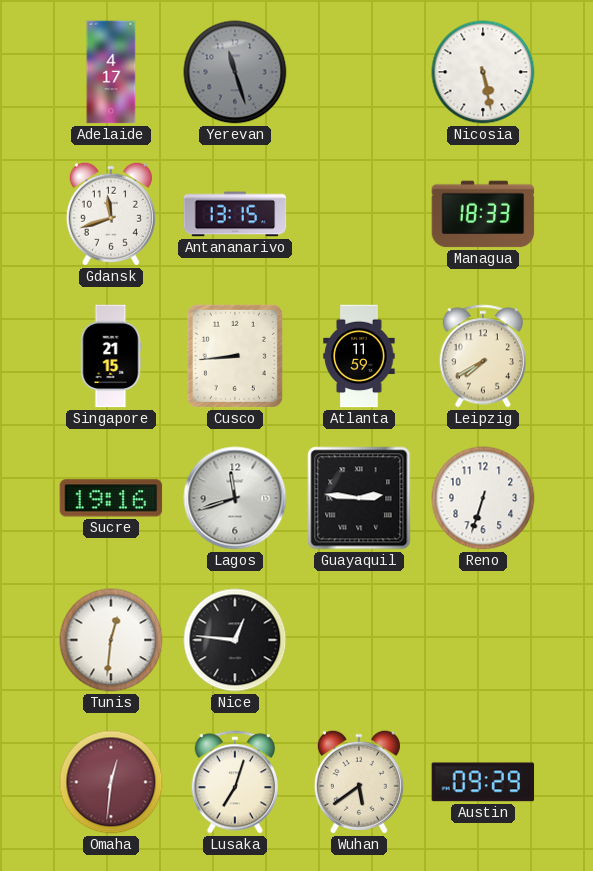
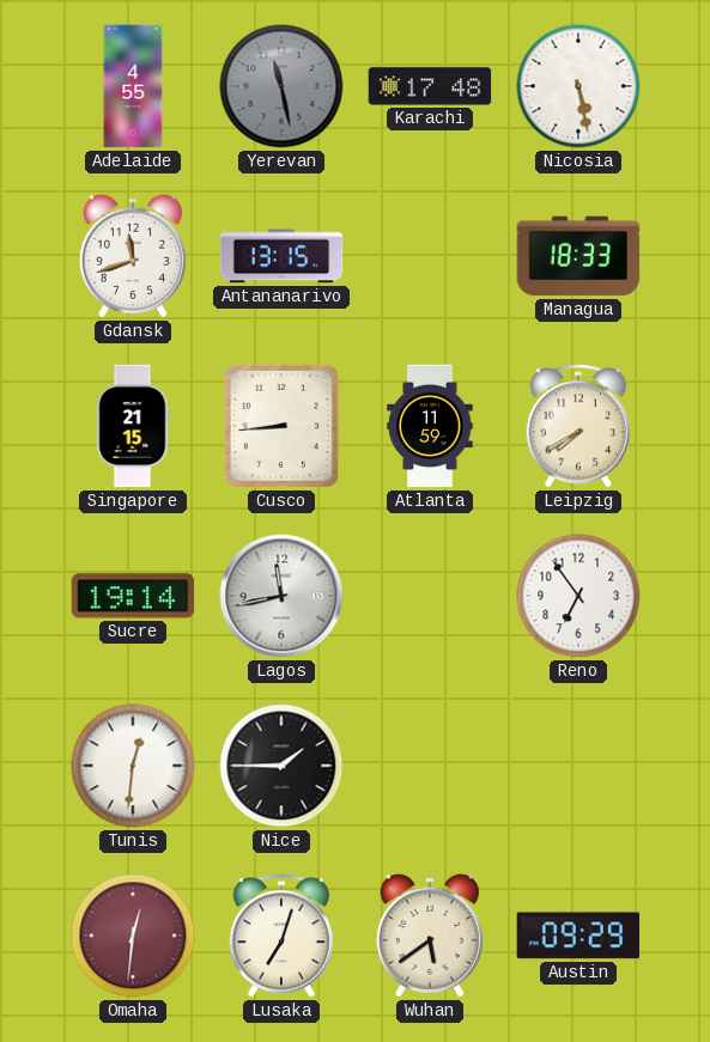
Adelaide: 4:17 -> 4:55
Yerevan: 11:27 -> 11:28
Karachi: none -> 17:48
Sucre: 19:16 -> 19:14
Lagos: 11:42 -> 11:43
Guayaquil: 2:46 -> none
Reno: 6:33 -> 6:54
Nice: 12:46 -> 1:45
